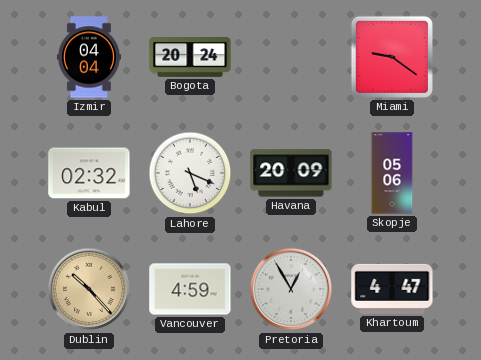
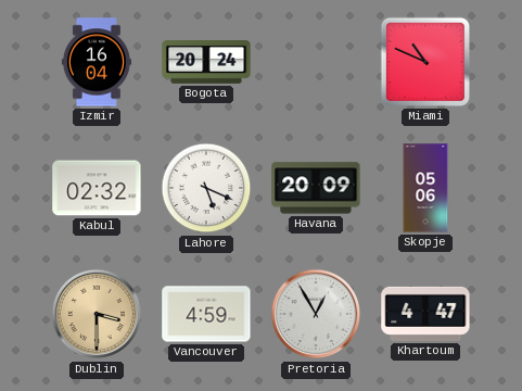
Izmir: 04:04 -> 16:04
Miami: 9:21 -> 10:49
Dublin: 10:23 -> 3:30
